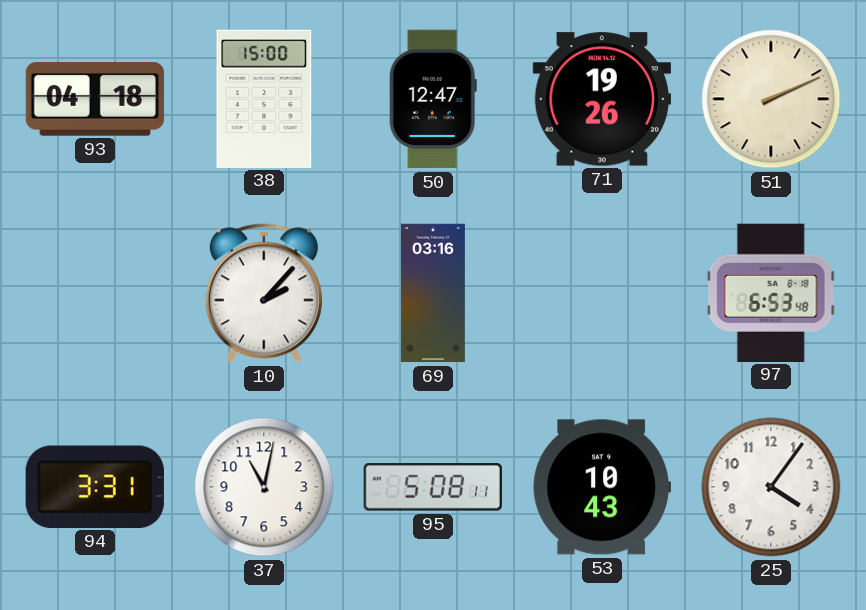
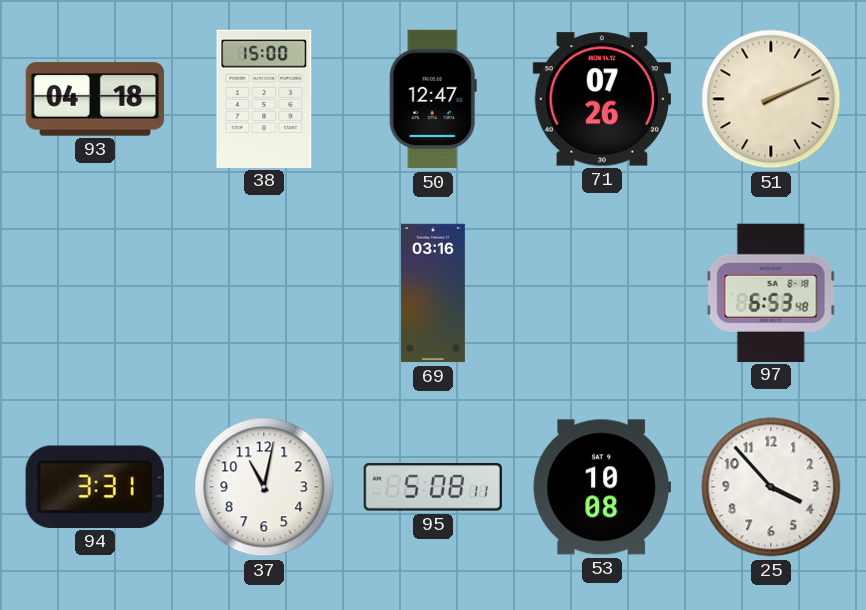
71: 19:26 -> 07:26
10: 2:07 -> none
53: 10:43 -> 10:08
25: 4:06 -> 3:53
